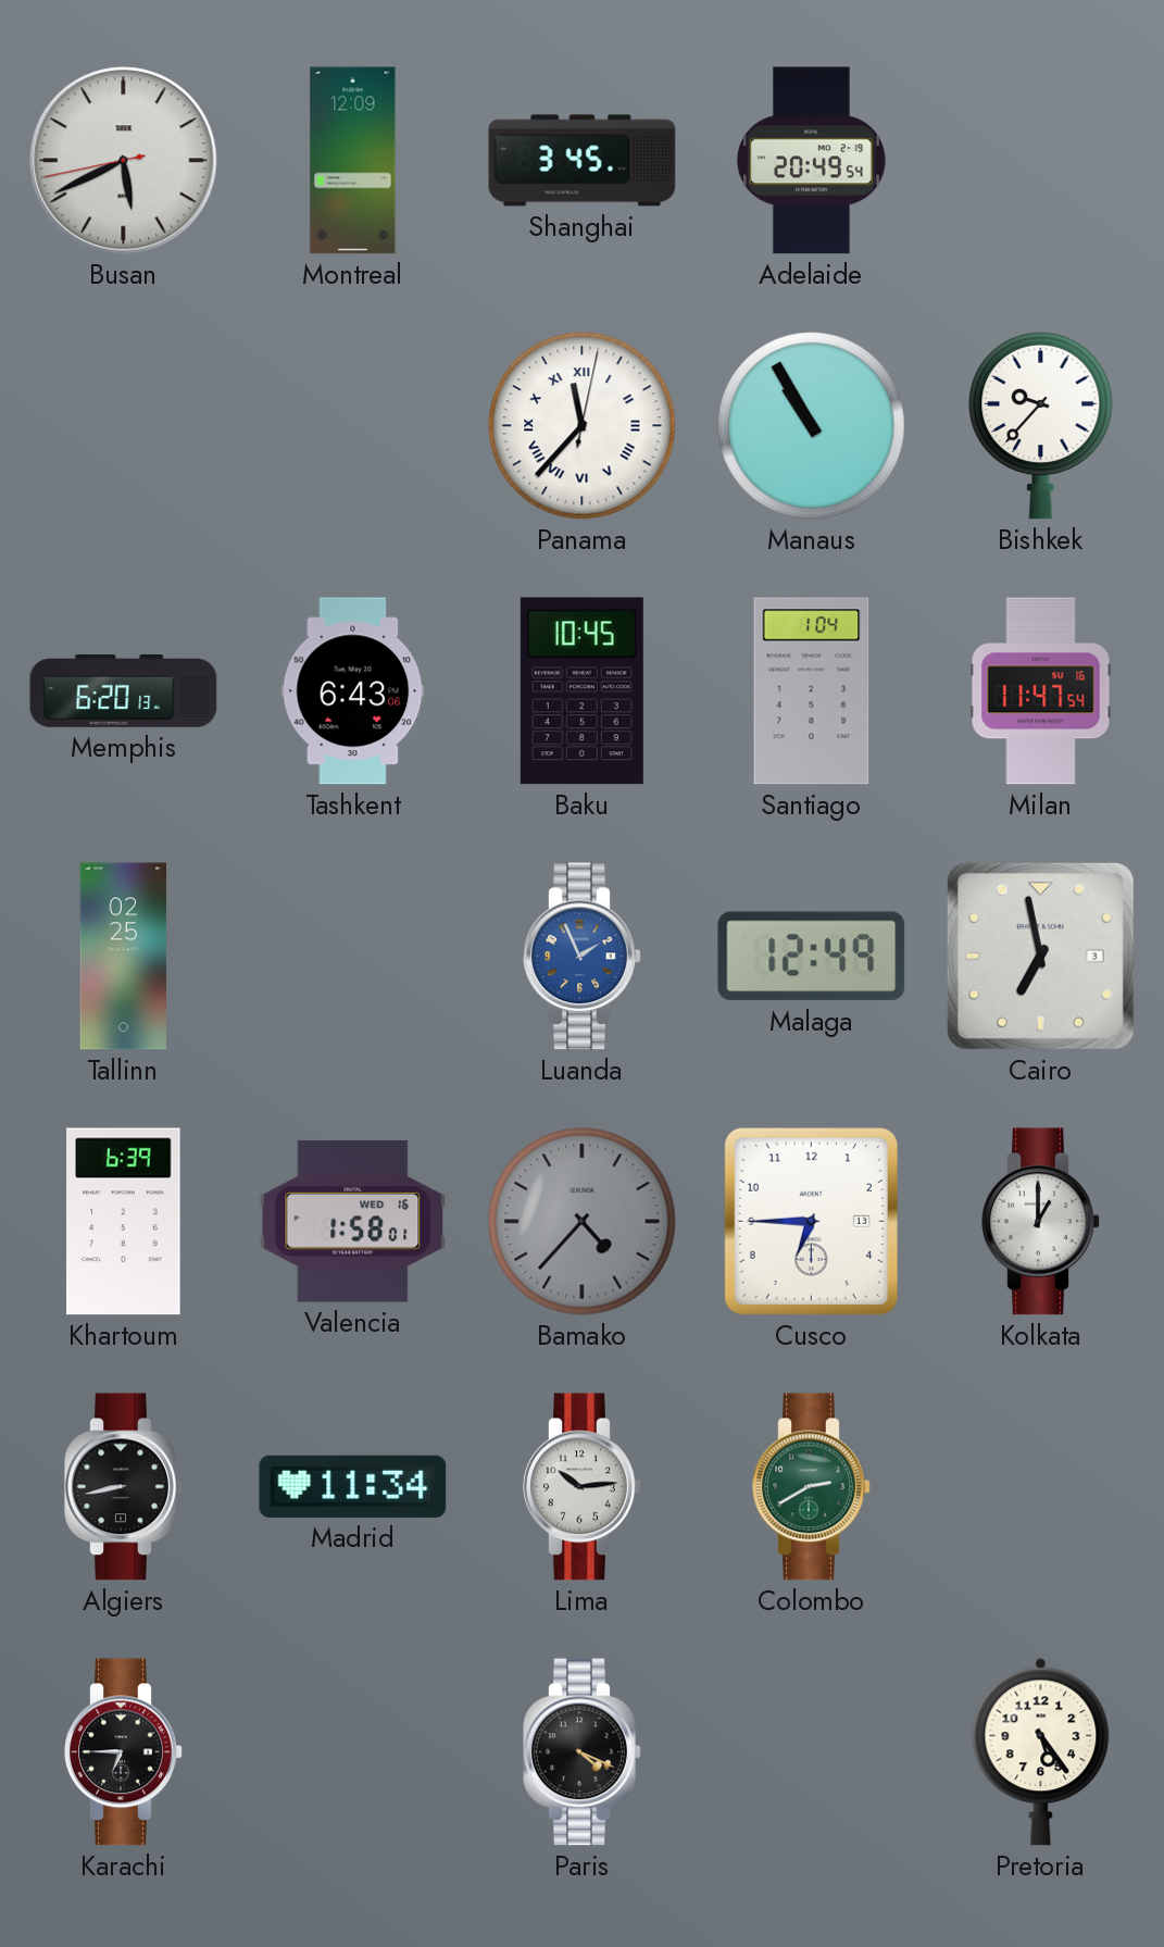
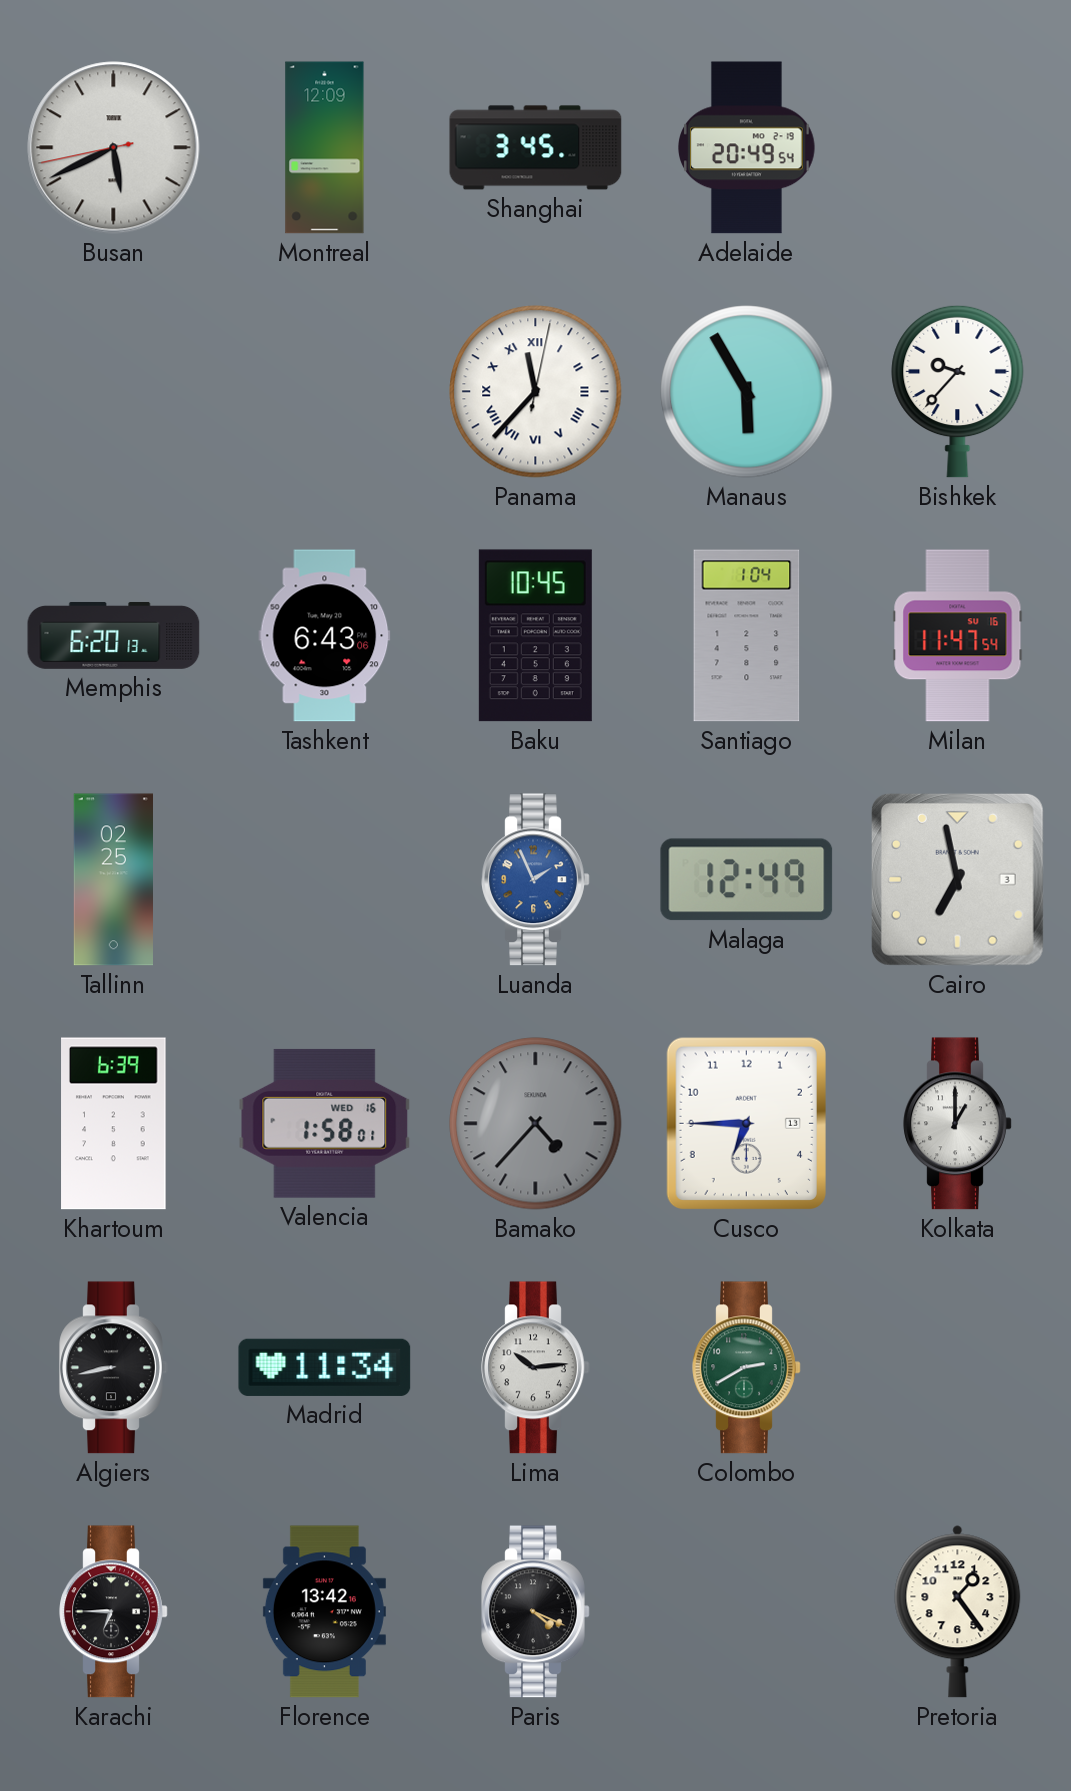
Manaus: 10:55 -> 5:55
Florence: none -> 13:42
Pretoria: 5:24 -> 1:24
